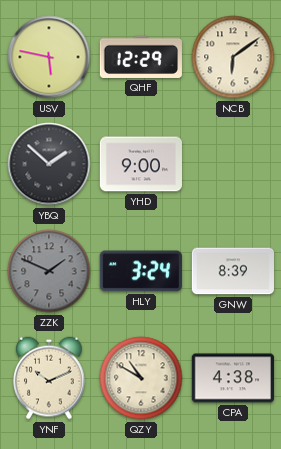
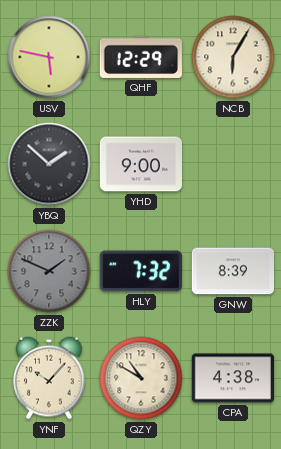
NCB: 6:09 -> 6:05
HLY: 3:24 -> 7:32
YNF: 10:11 -> 10:07
